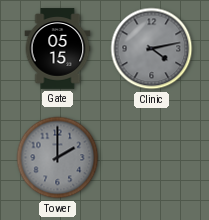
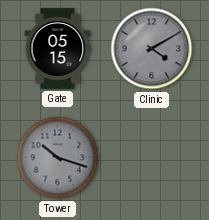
Clinic: 4:13 -> 4:10
Tower: 2:00 -> 10:18
